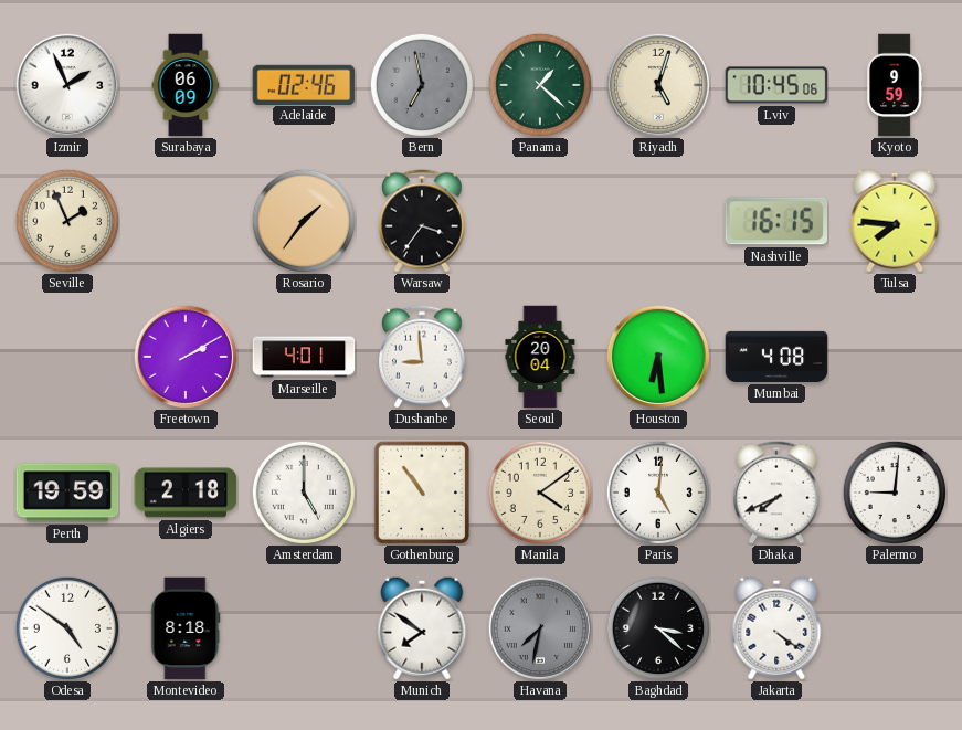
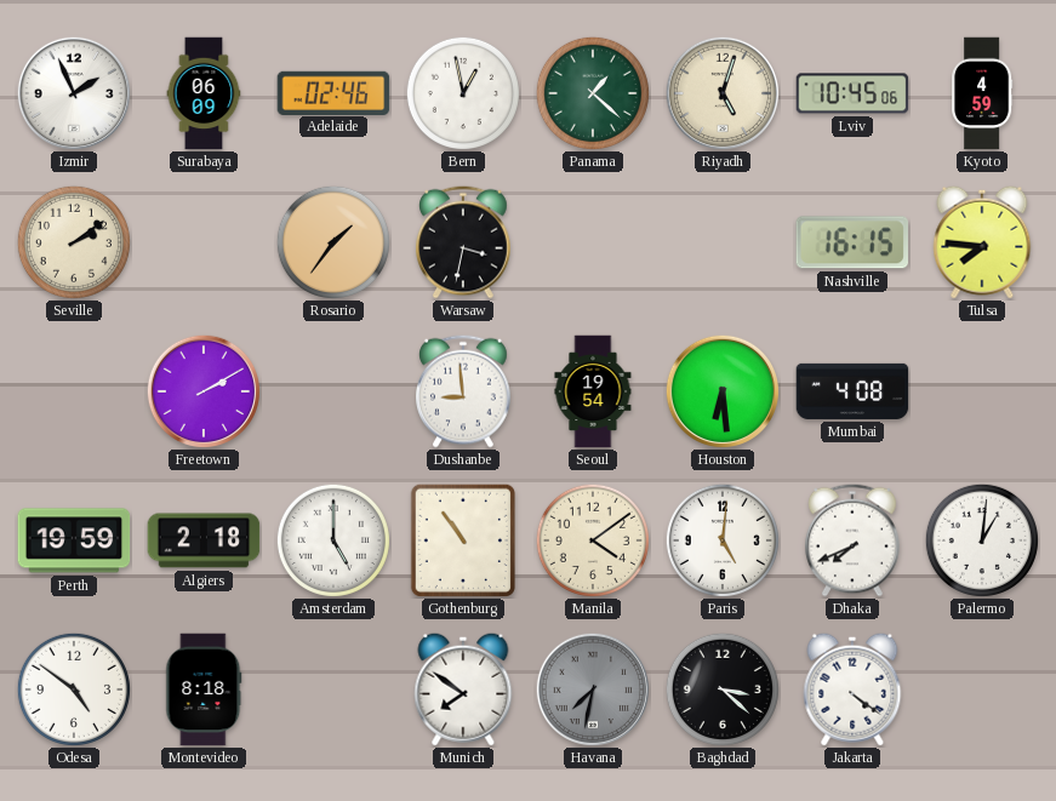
Bern: 6:58 -> 12:58
Bern dial: grey -> white
Kyoto: 9:59 -> 4:59
Seville: 1:56 -> 2:09
Warsaw: 3:36 -> 3:32
Marseille: 4:01 -> none
Seoul: 20:04 -> 19:54
Palermo: 9:01 -> 1:01
